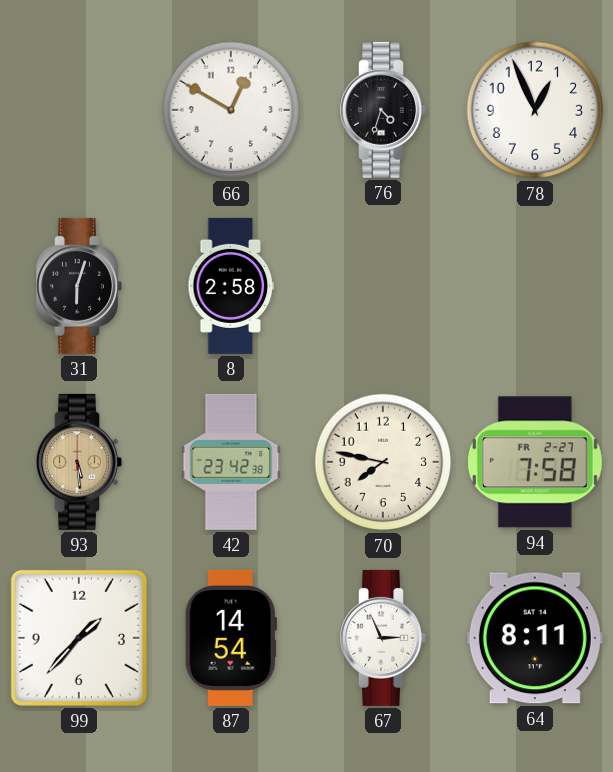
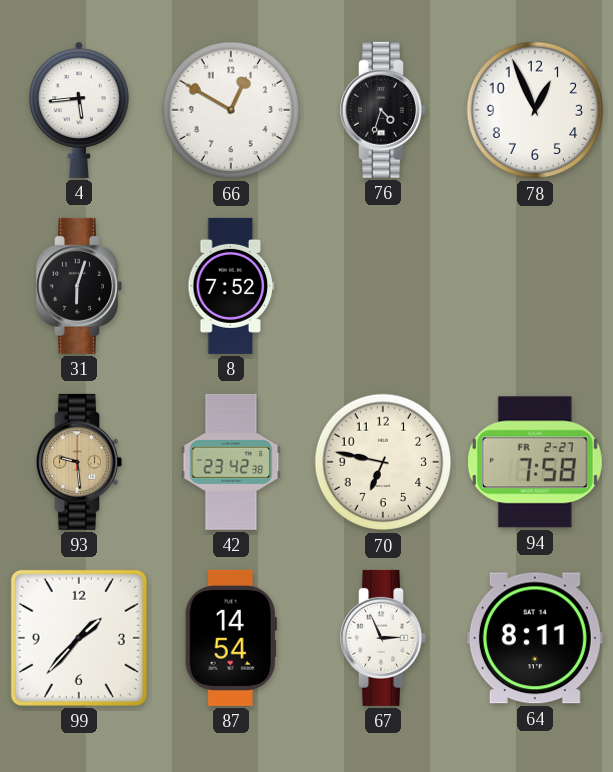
4: none -> 5:44
8: 2:58 -> 7:52
93: 5:29 -> 9:29
70: 7:47 -> 6:47
